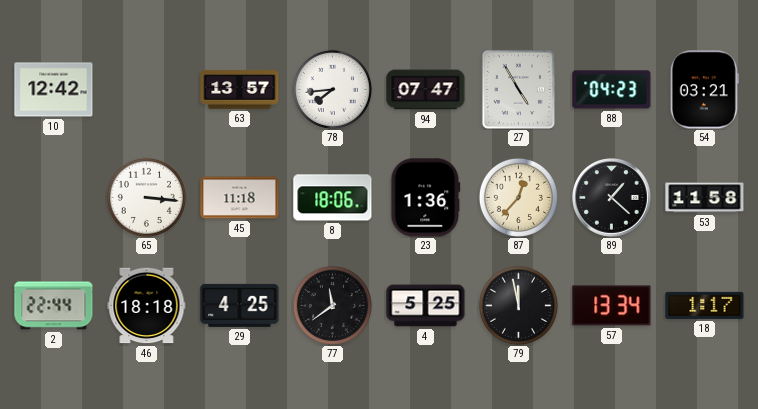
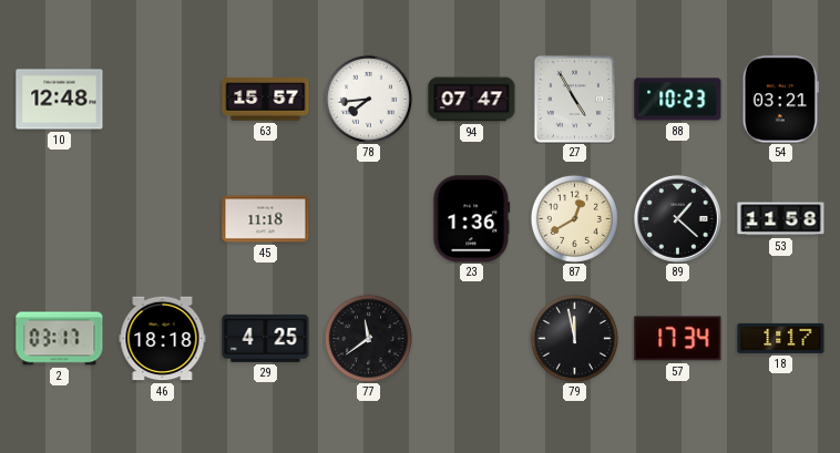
10: 12:42 -> 12:48
63: 13:57 -> 15:57
88: 04:23 -> 10:23
65: 3:16 -> none
8: 18:06 -> none
87: 12:37 -> 12:40
2: 22:44 -> 03:17
4: 5:25 -> none
57: 13:34 -> 17:34
